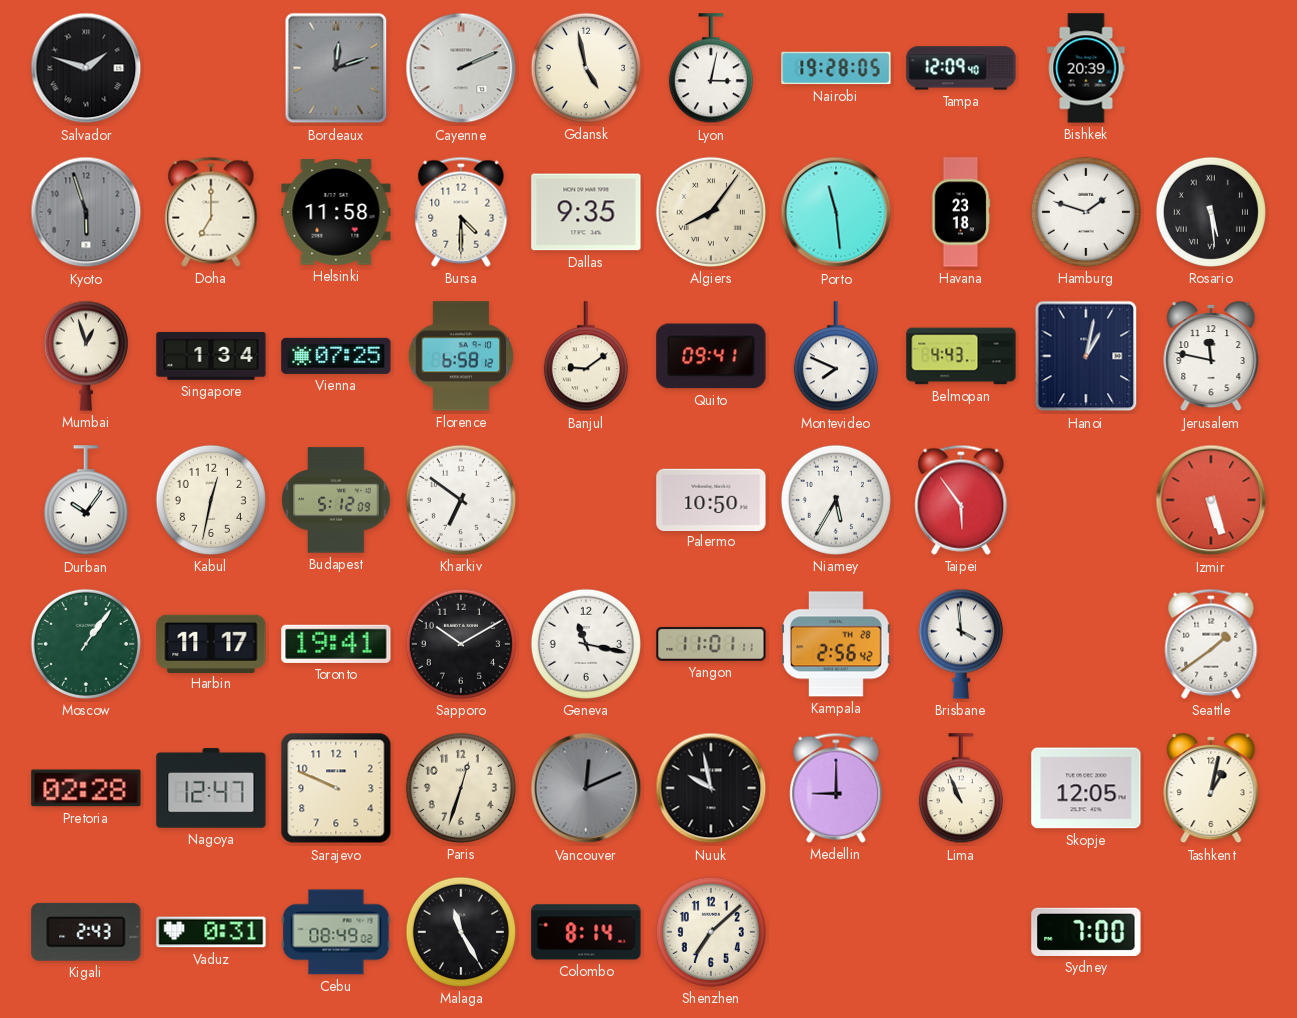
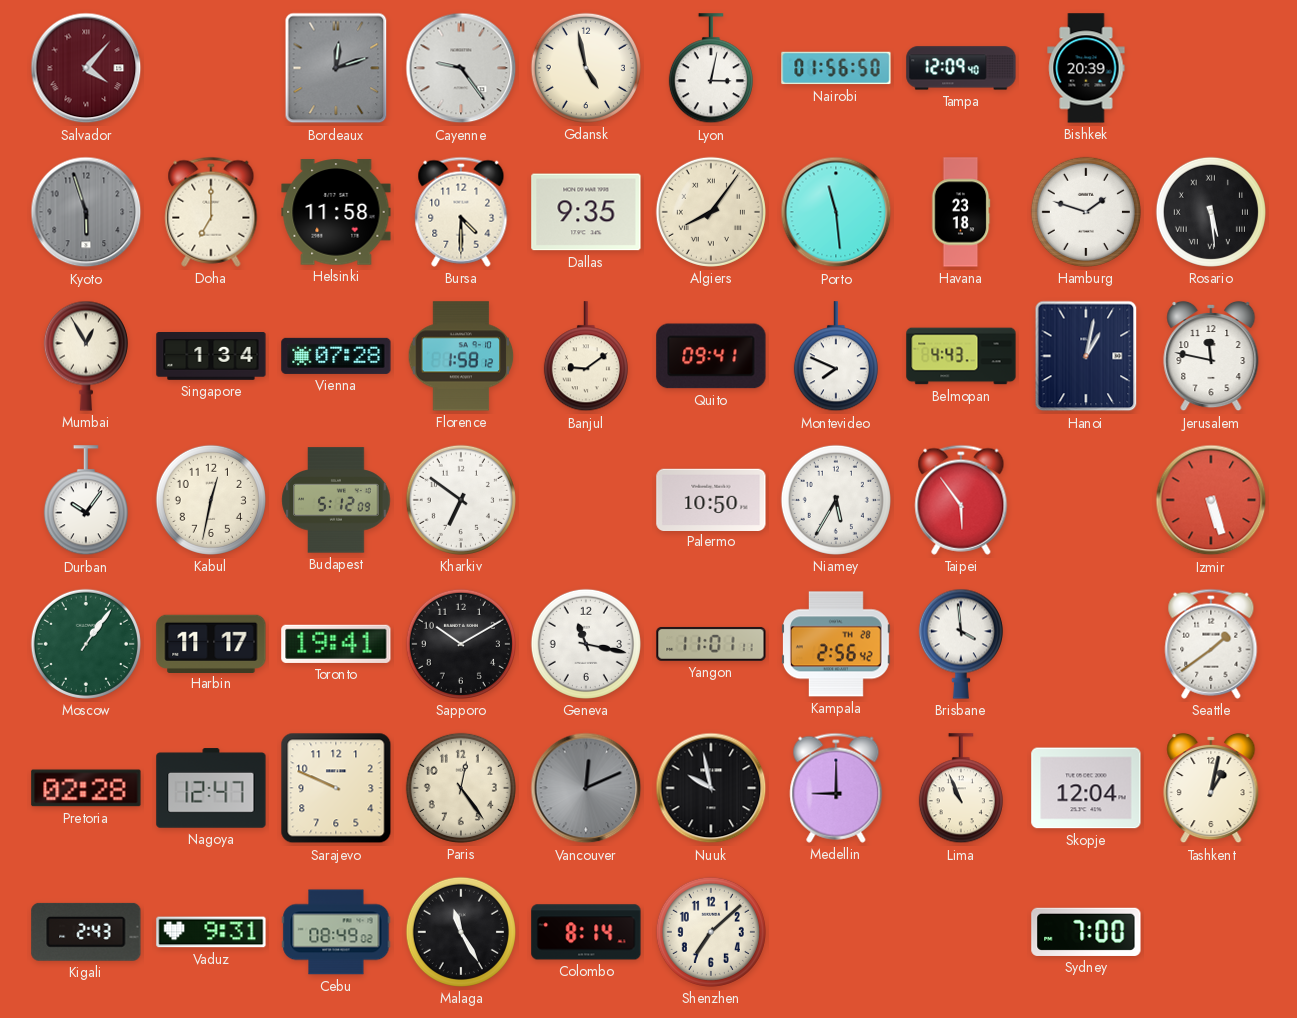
Salvador: 1:48 -> 4:07
Salvador dial: black -> burgundy
Cayenne: 2:11 -> 9:24
Nairobi: 19:28 -> 01:56
Mumbai: 12:57 -> 12:55
Vienna: 07:25 -> 07:28
Florence: 6:58 -> 1:58
Paris: 12:33 -> 12:24
Skopje: 12:05 -> 12:04
Vaduz: 0:31 -> 9:31
